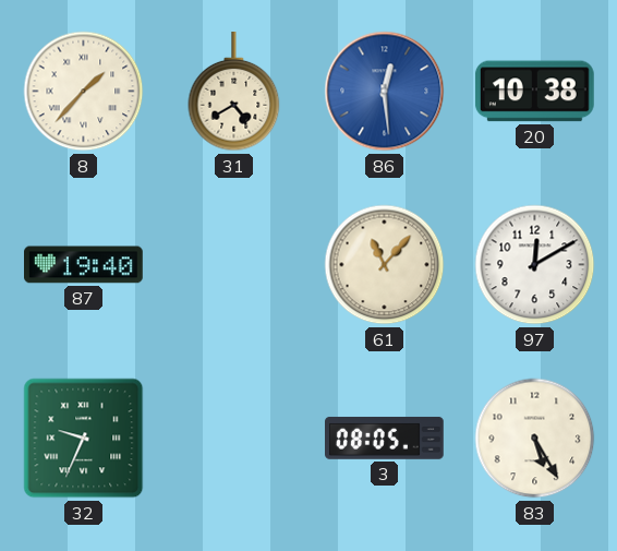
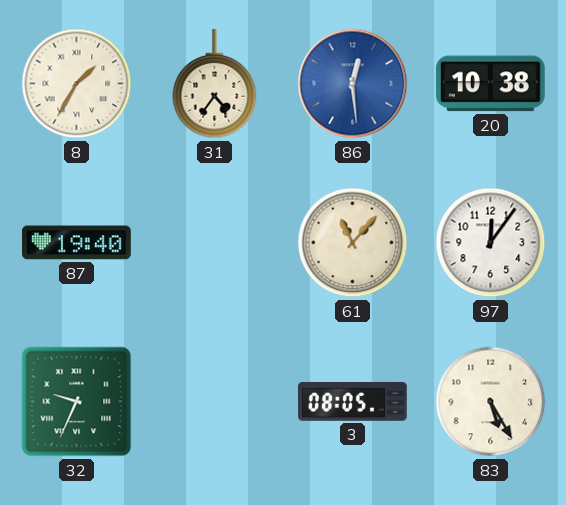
8: 1:37 -> 1:35
31: 4:40 -> 4:36
97: 12:10 -> 12:06
